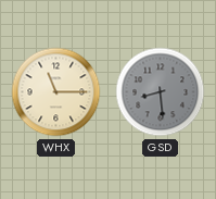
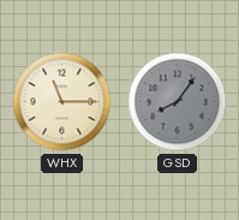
GSD: 8:29 -> 8:06
